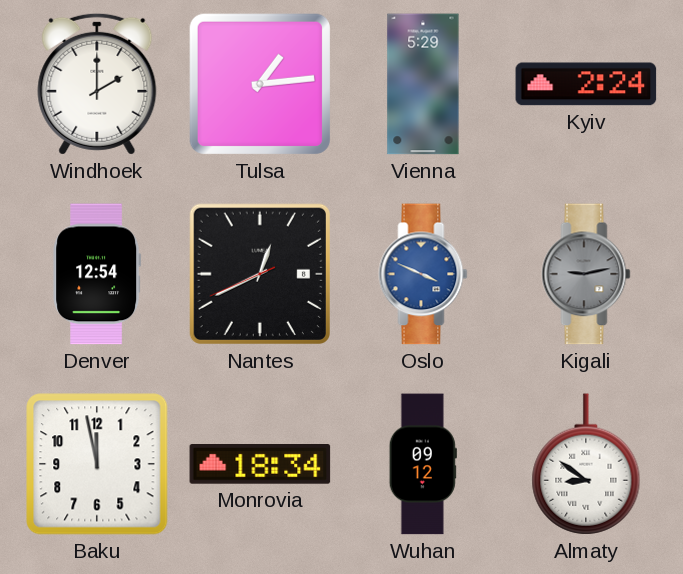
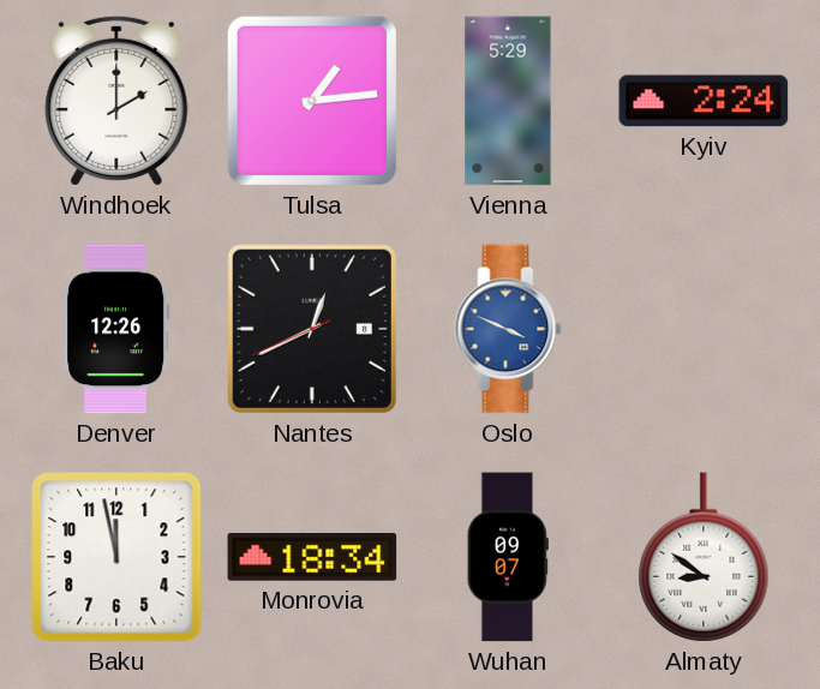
Denver: 12:54 -> 12:26
Kigali: 9:13 -> none
Wuhan: 09:12 -> 09:07
